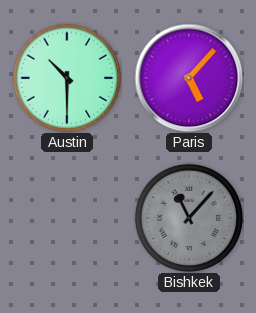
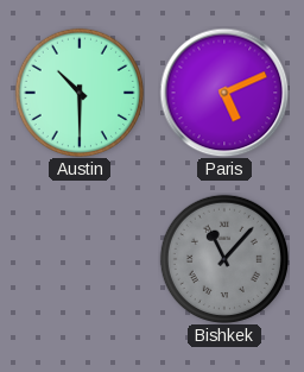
Paris: 5:07 -> 5:11
